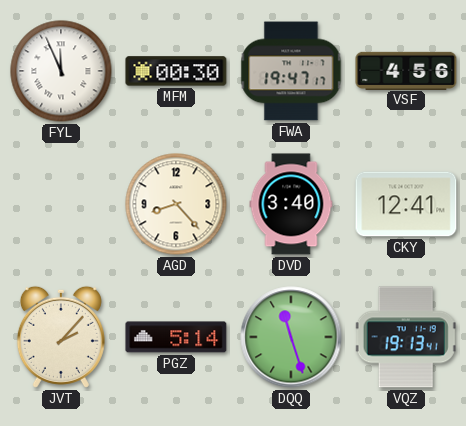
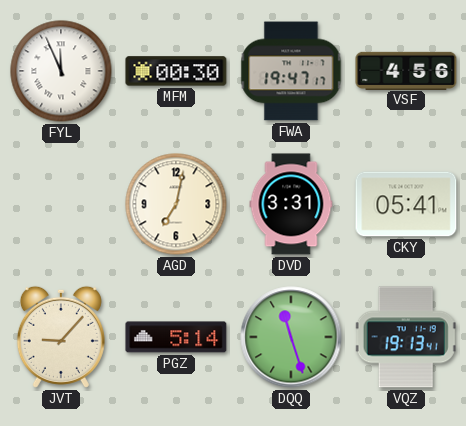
AGD: 8:23 -> 7:02
DVD: 3:40 -> 3:31
CKY: 12:41 -> 05:41
JVT: 2:07 -> 9:07
